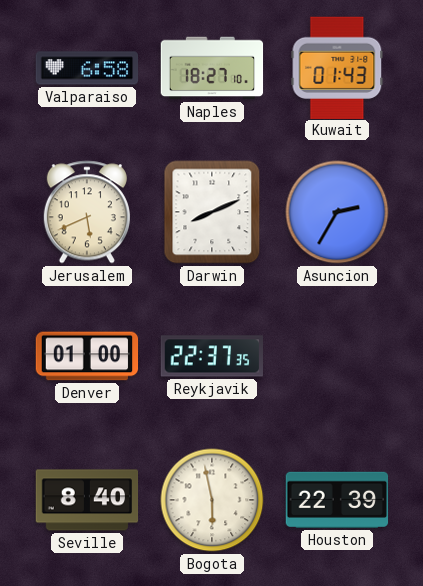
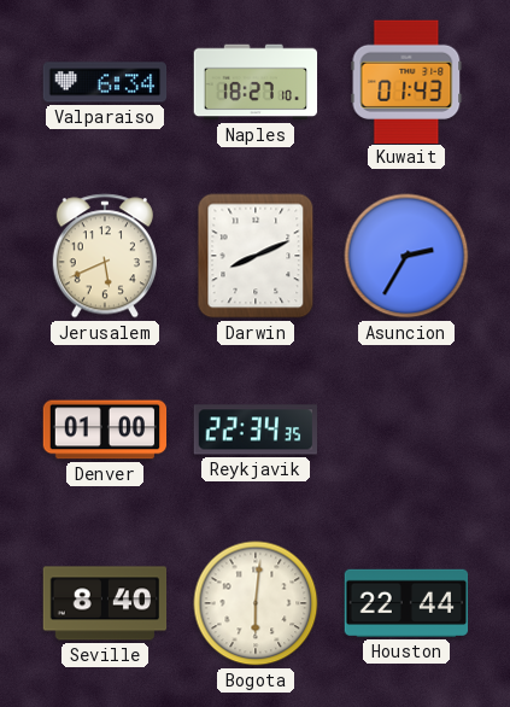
Valparaiso: 6:58 -> 6:34
Reykjavik: 22:37 -> 22:34
Bogota: 5:58 -> 6:01
Houston: 22:39 -> 22:44
